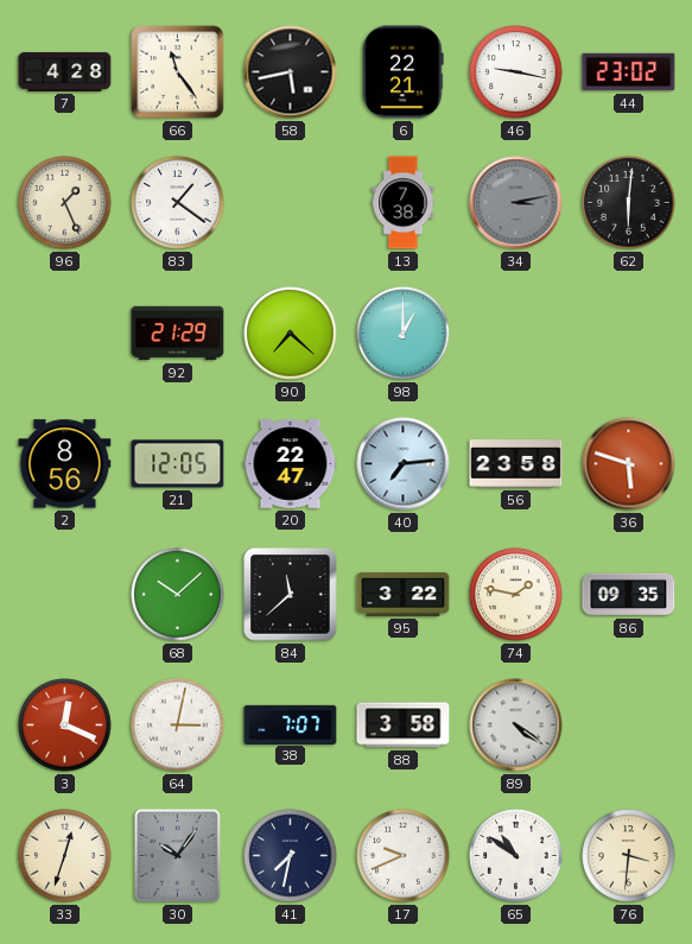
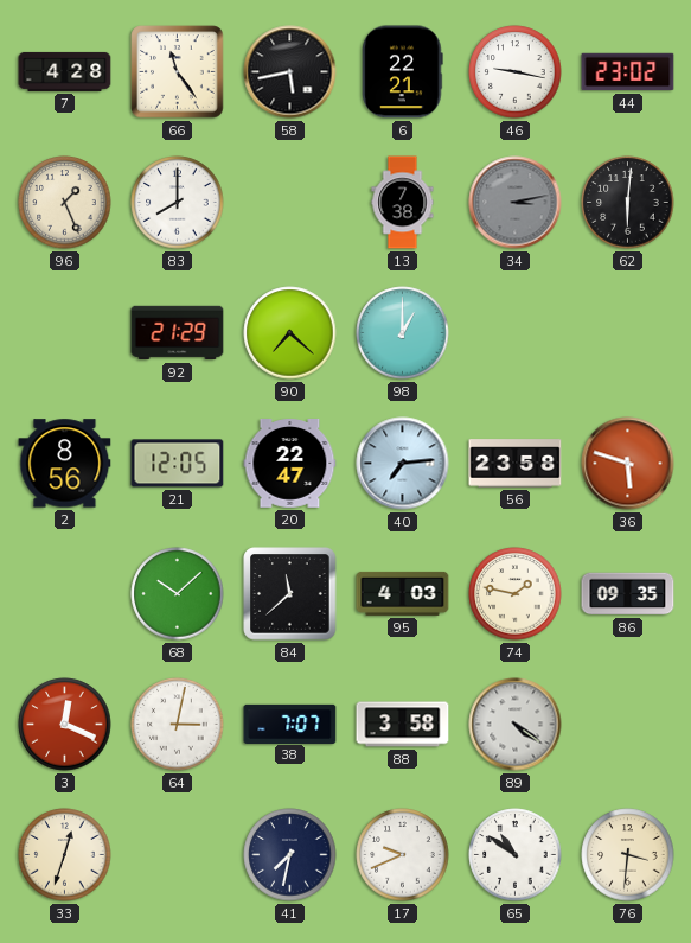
83: 1:21 -> 8:00
95: 3:22 -> 4:03
30: 10:06 -> none
